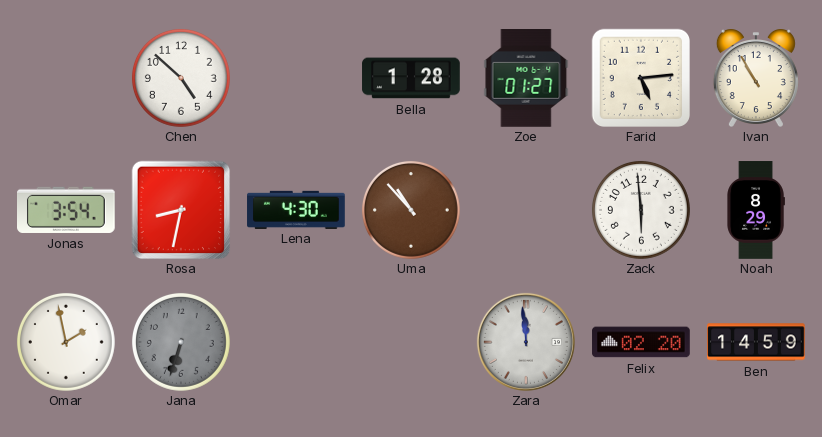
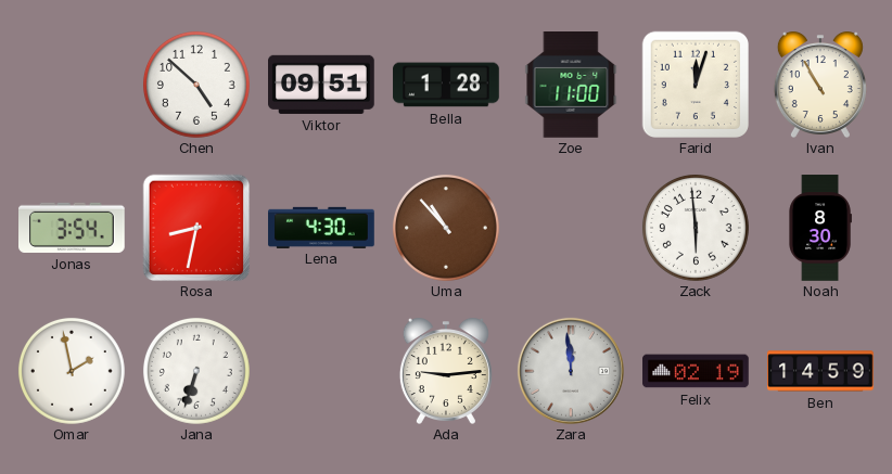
Viktor: none -> 09:51
Zoe: 01:27 -> 11:00
Farid: 5:14 -> 12:03
Noah: 8:29 -> 8:30
Jana dial: grey -> white
Ada: none -> 9:14
Felix: 02:20 -> 02:19
